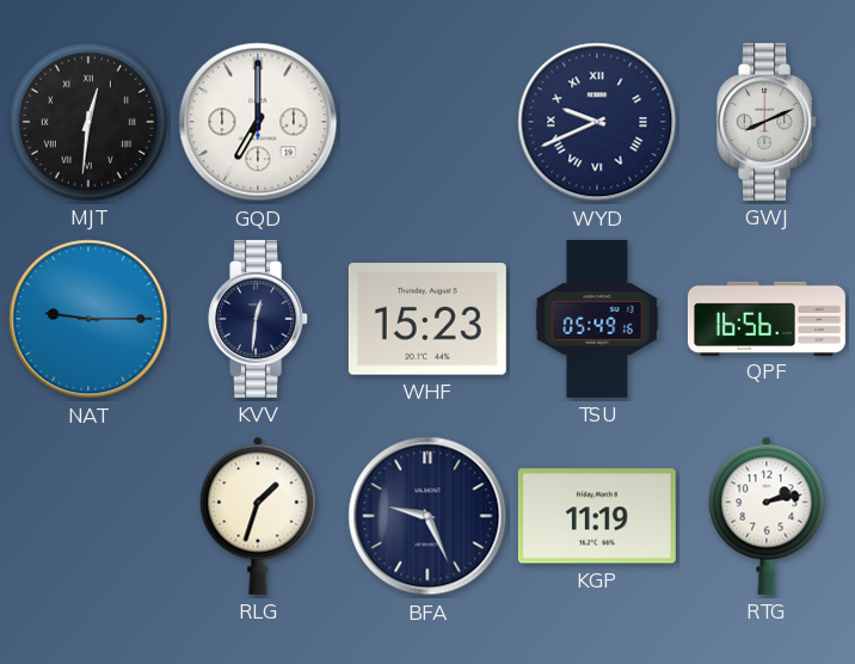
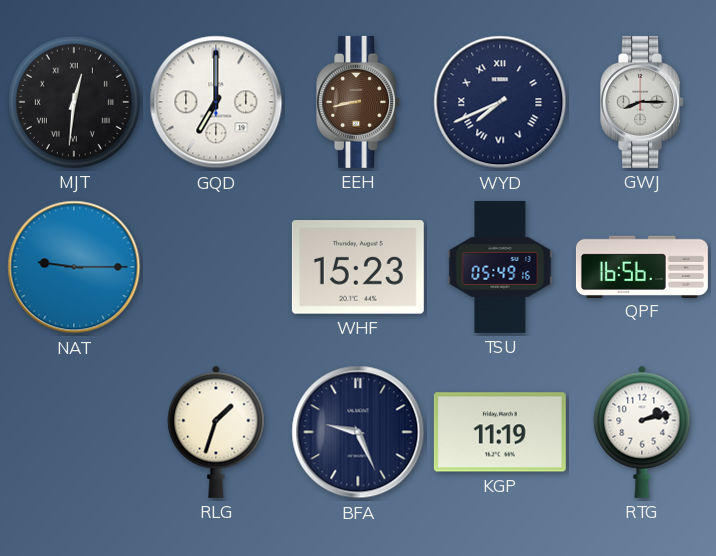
EEH: none -> 8:43
WYD: 9:41 -> 7:41
GWJ: 8:11 -> 8:15
KVV: 12:31 -> none
